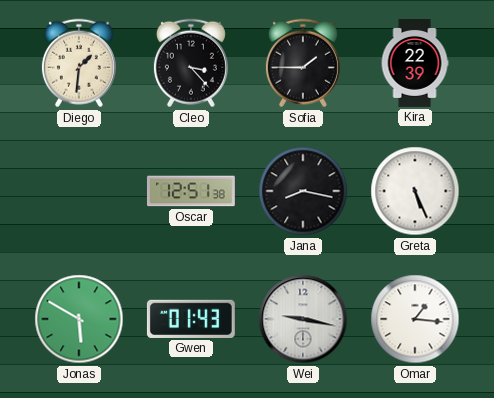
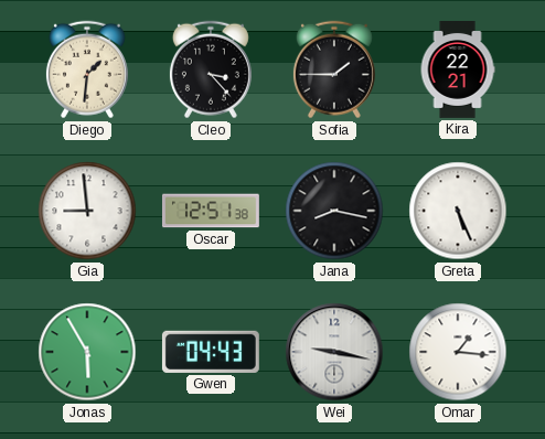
Kira: 22:39 -> 22:21
Gia: none -> 8:59
Jonas: 5:50 -> 5:55
Gwen: 01:43 -> 04:43
